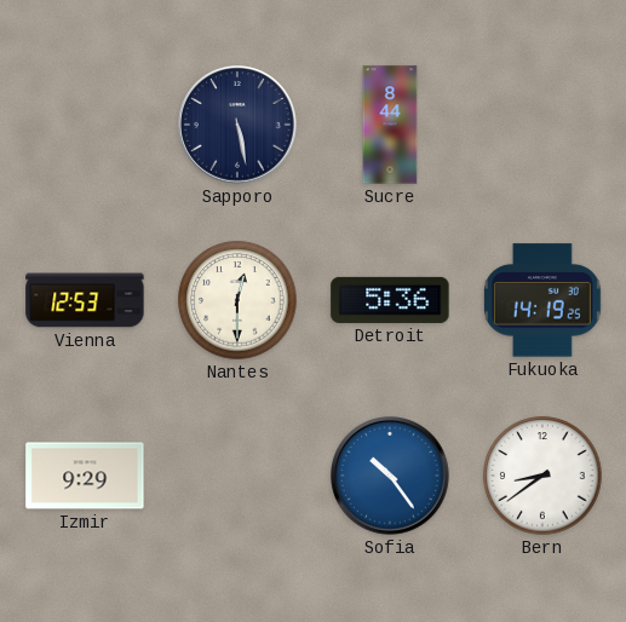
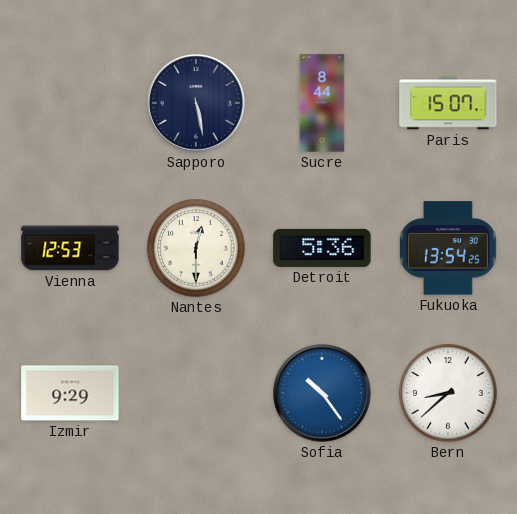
Paris: none -> 15:07
Fukuoka: 14:19 -> 13:54
Bern: 8:39 -> 8:38
